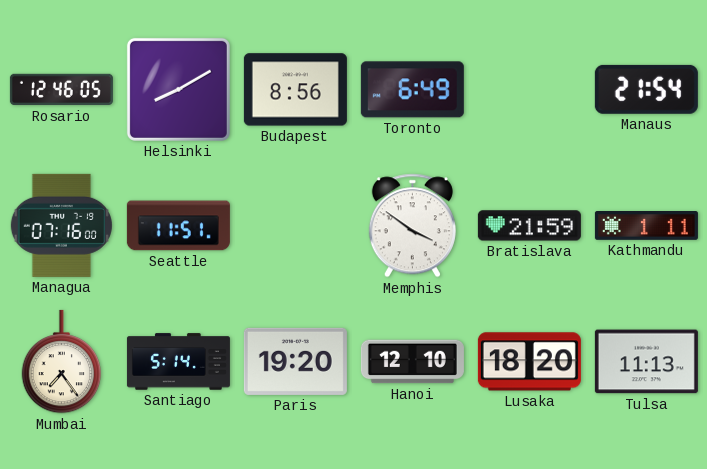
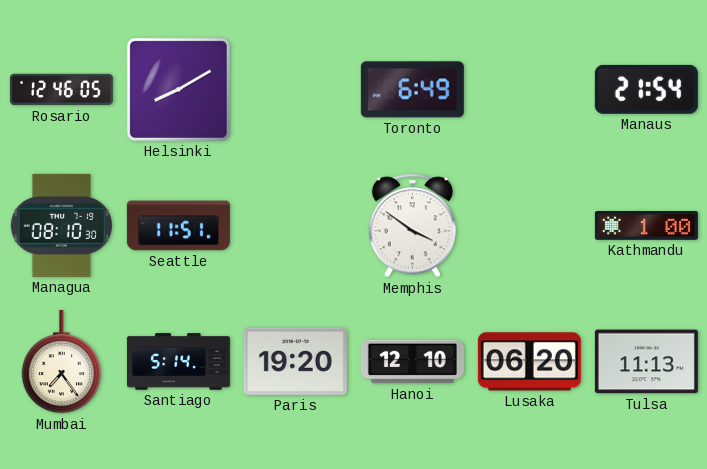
Budapest: 8:56 -> none
Managua: 07:16 -> 08:10
Bratislava: 21:59 -> none
Kathmandu: 1:11 -> 1:00
Lusaka: 18:20 -> 06:20
